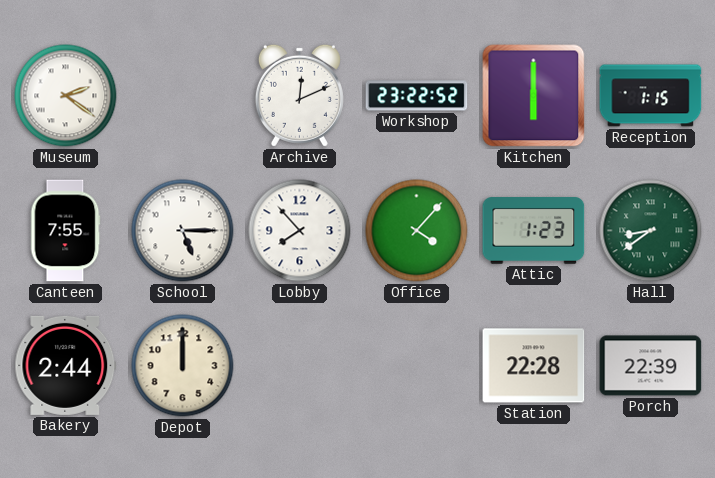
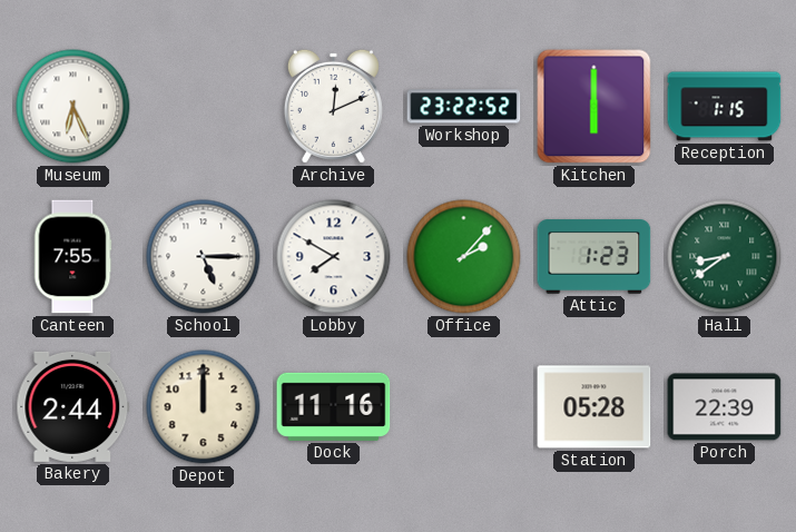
Museum: 2:21 -> 6:26
Lobby: 7:53 -> 7:50
Office: 4:07 -> 2:07
Dock: none -> 11:16
Station: 22:28 -> 05:28
